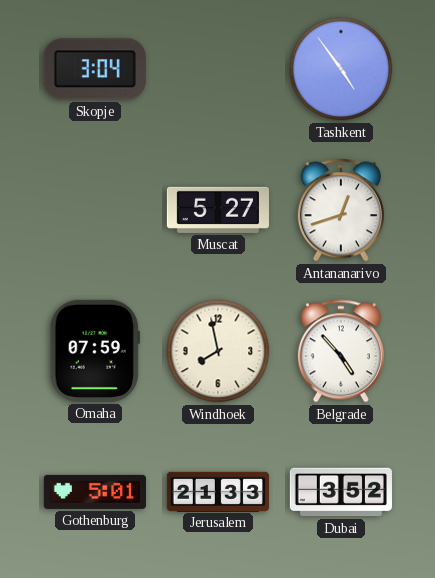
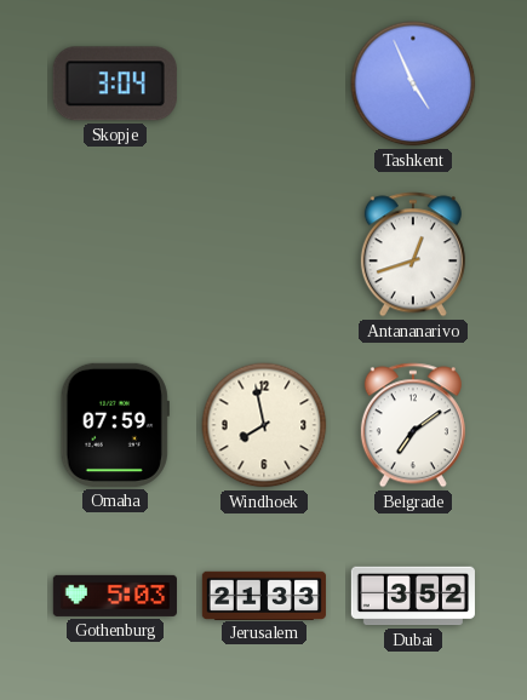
Tashkent: 4:54 -> 4:56
Muscat: 5:27 -> none
Belgrade: 4:53 -> 7:09
Gothenburg: 5:01 -> 5:03
